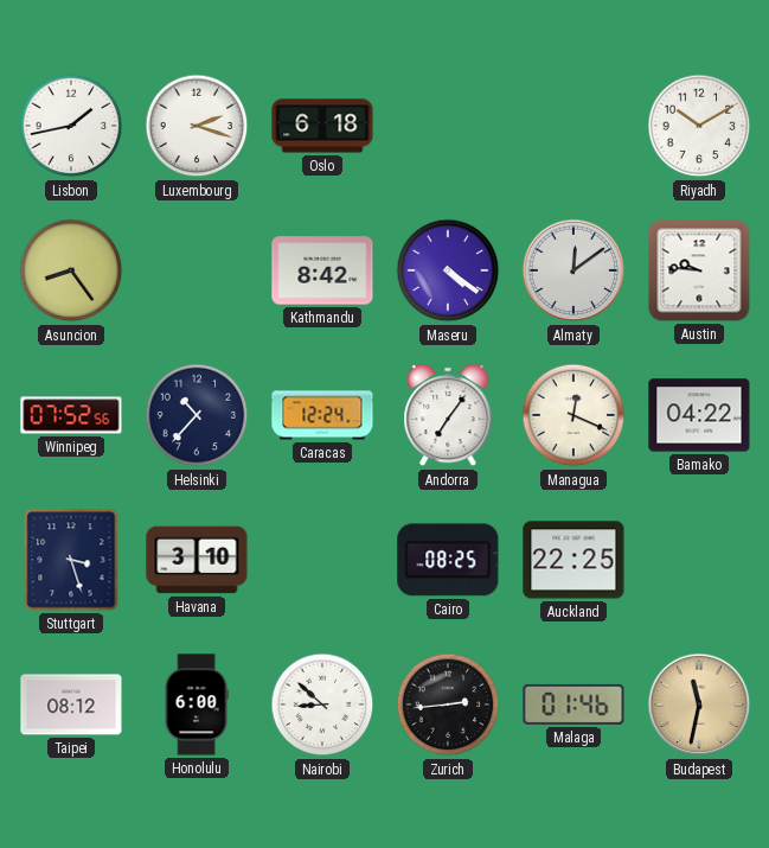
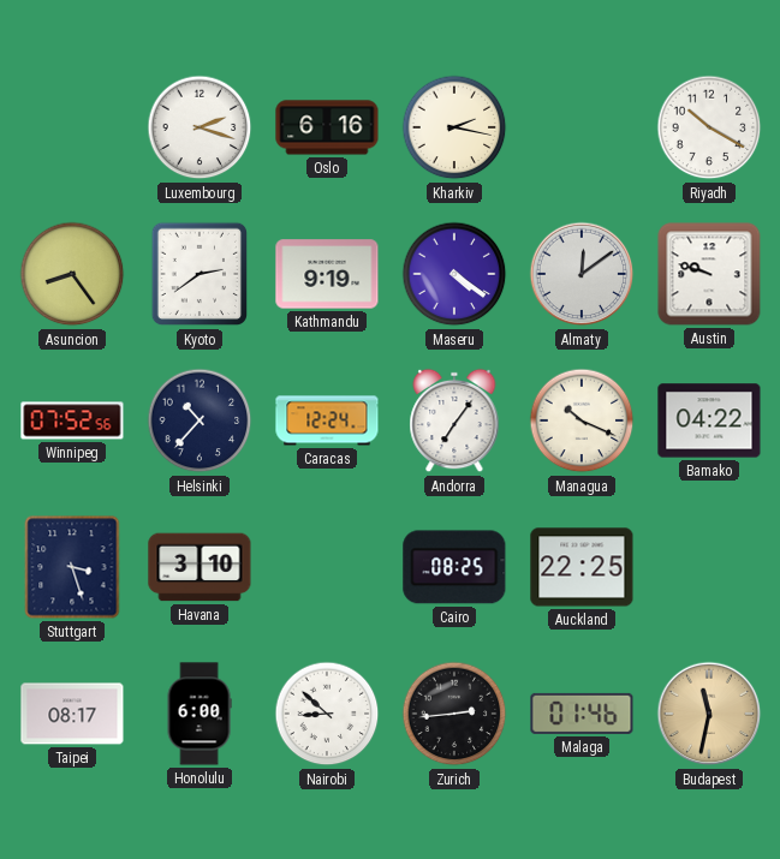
Lisbon: 1:43 -> none
Oslo: 6:18 -> 6:16
Kharkiv: none -> 2:17
Riyadh: 10:10 -> 10:20
Kyoto: none -> 2:39
Kathmandu: 8:42 -> 9:19
Austin: 9:46 -> 9:48
Managua: 12:19 -> 10:19
Taipei: 08:12 -> 08:17
